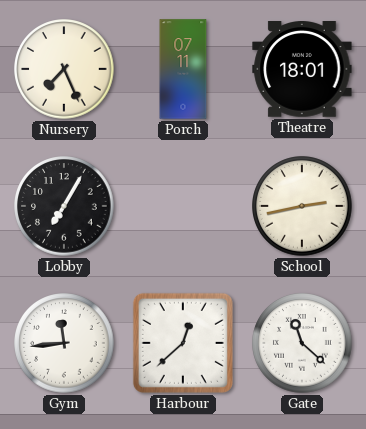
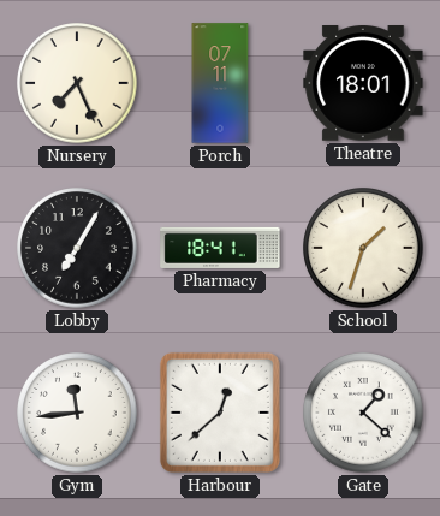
Pharmacy: none -> 18:41
School: 2:43 -> 1:33
Gate: 11:22 -> 1:22
